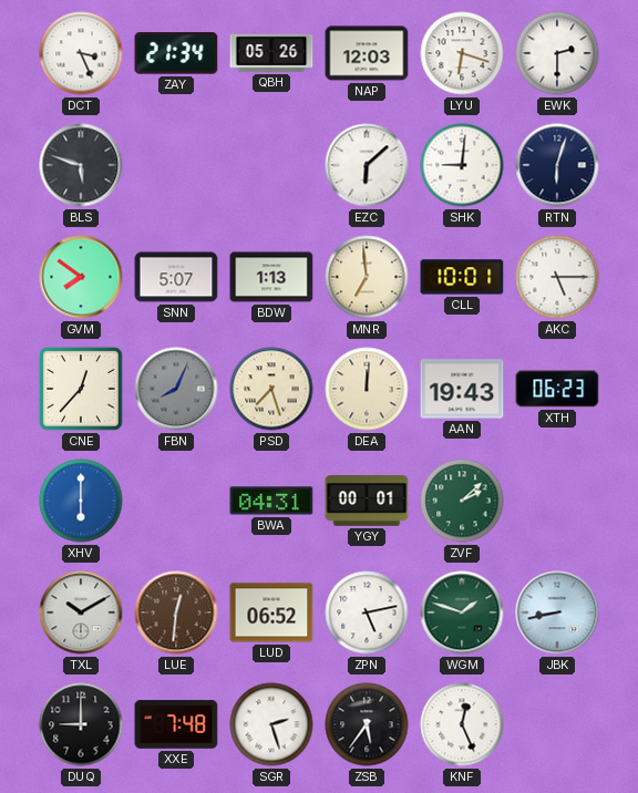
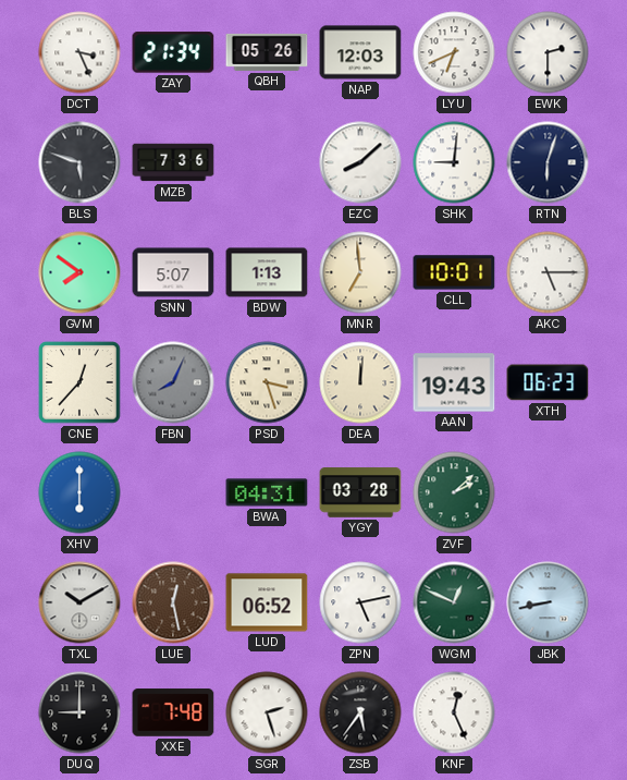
LYU: 6:18 -> 6:41
MZB: none -> 7:36
EZC: 6:08 -> 8:08
PSD: 7:27 -> 3:27
YGY: 00:01 -> 03:28
LUE: 12:31 -> 12:28
WGM: 1:48 -> 12:49
